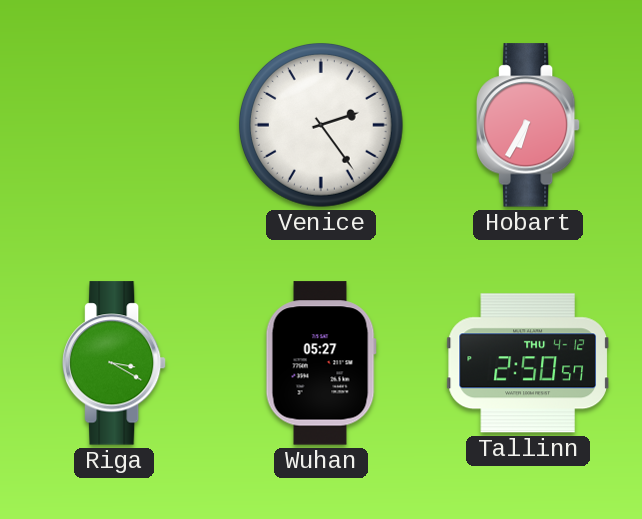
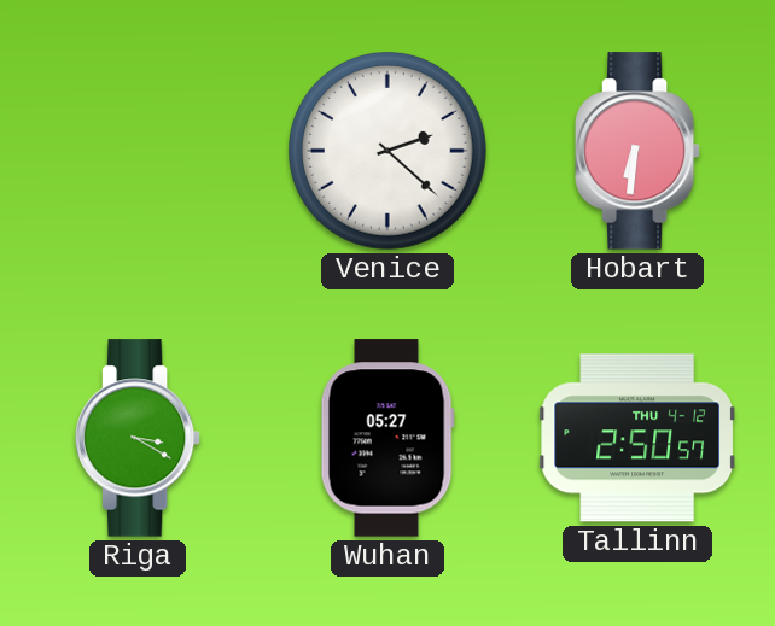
Venice: 2:24 -> 2:22
Hobart: 6:35 -> 6:31
